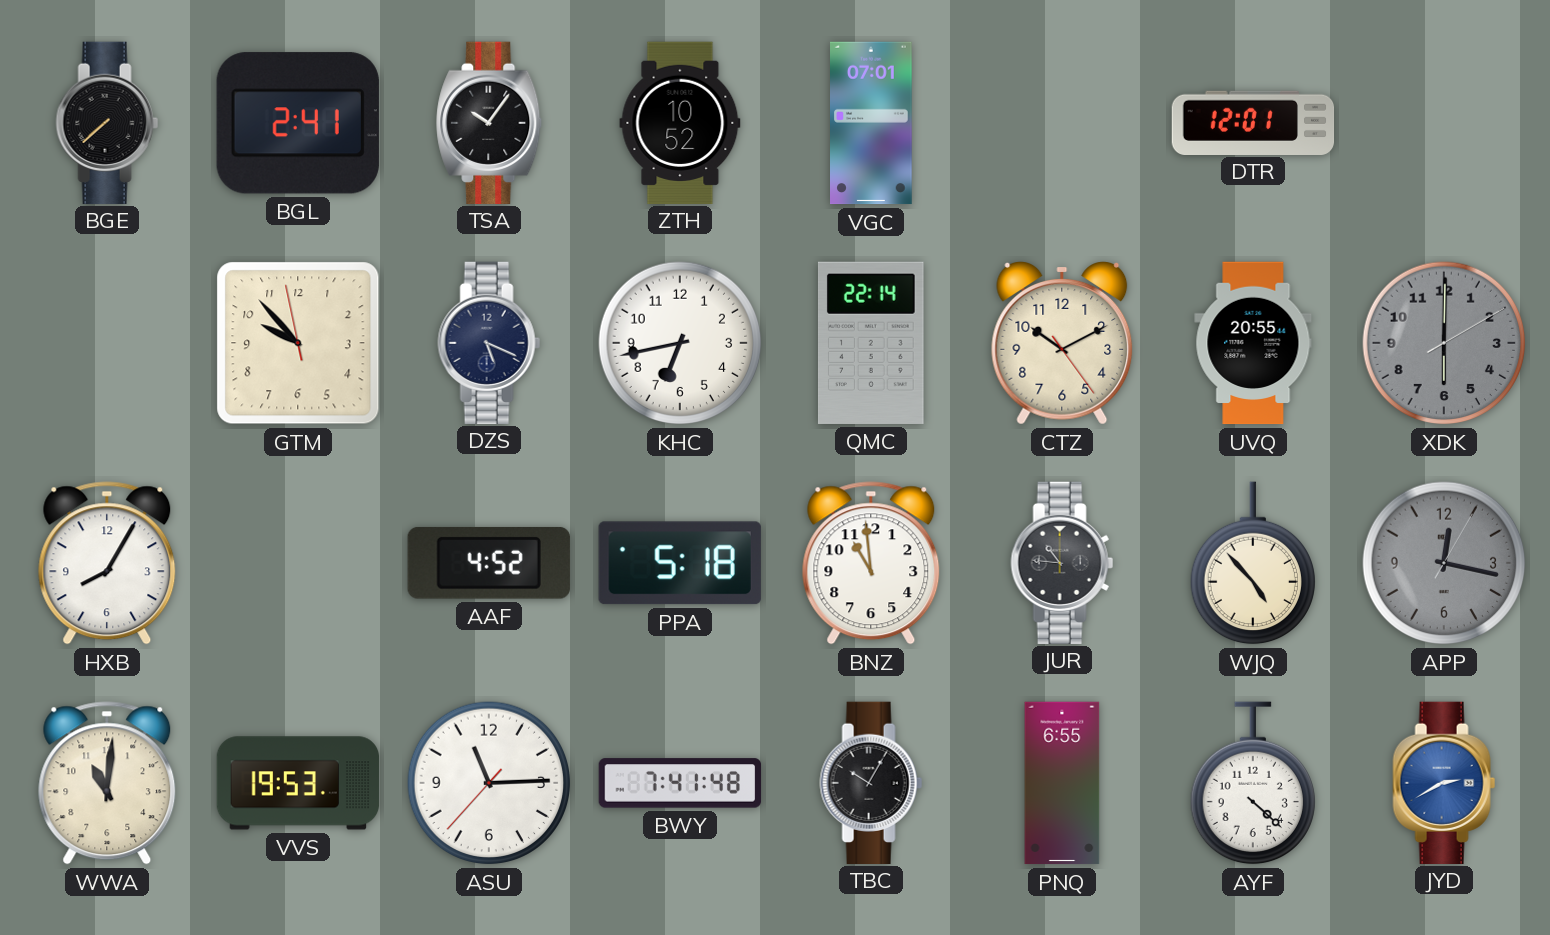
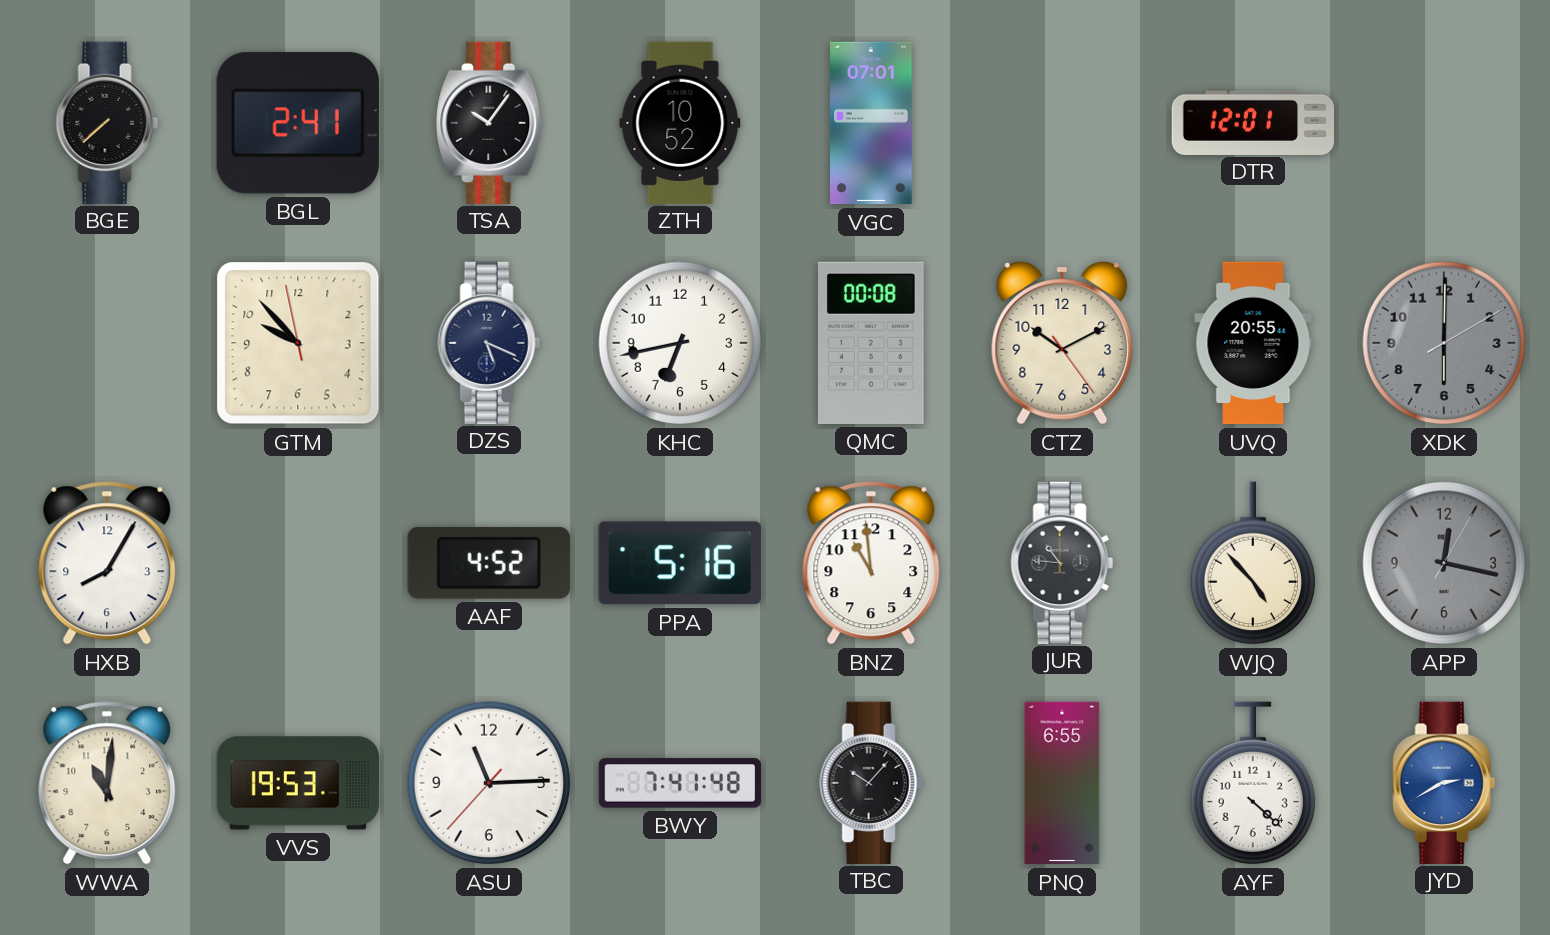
QMC: 22:14 -> 00:08
PPA: 5:18 -> 5:16
TBC: 10:05 -> 10:07
